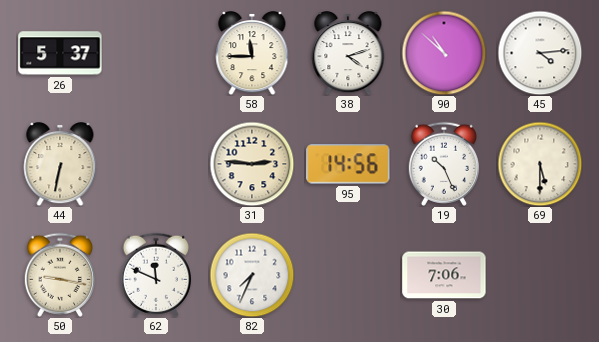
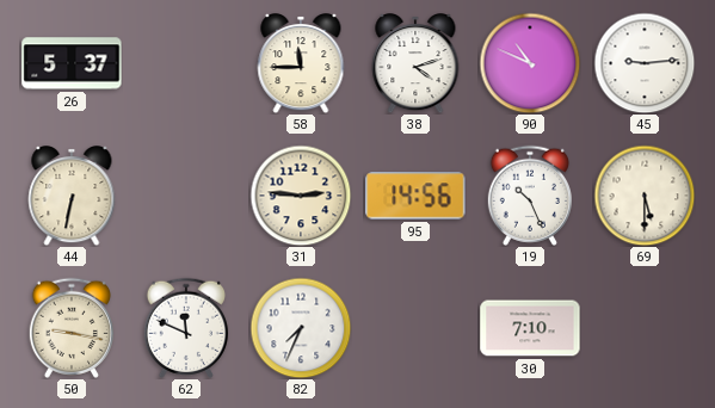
90: 10:52 -> 10:49
45: 4:14 -> 9:14
30: 7:06 -> 7:10
